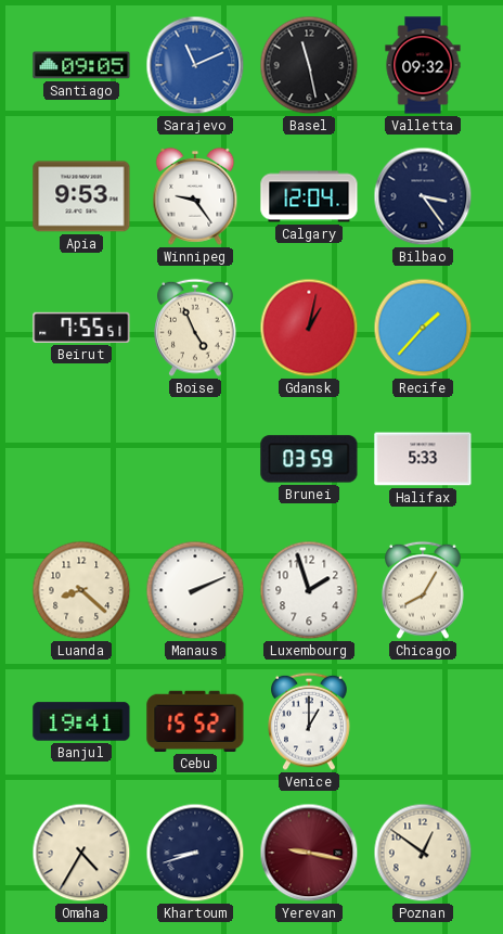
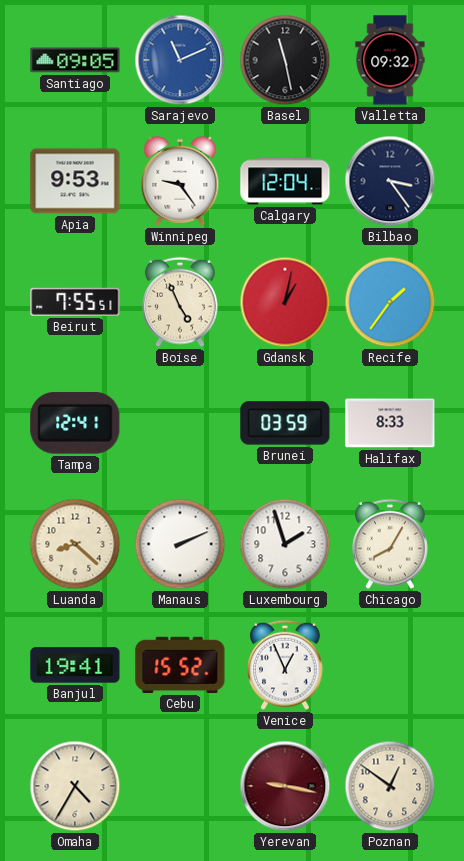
Recife: 1:37 -> 1:36
Tampa: none -> 12:41
Halifax: 5:33 -> 8:33
Venice: 1:00 -> 12:56
Khartoum: 8:42 -> none
